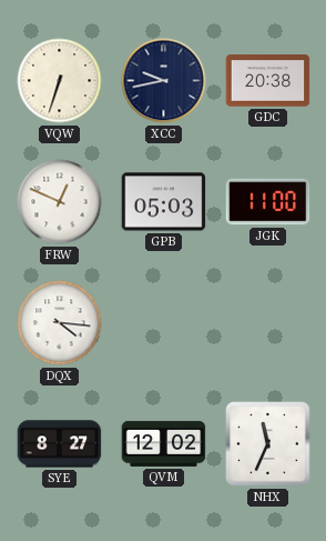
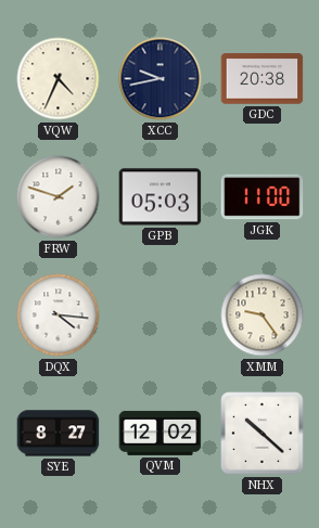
VQW: 6:33 -> 4:34
FRW: 12:49 -> 1:48
XMM: none -> 9:24
NHX: 11:34 -> 10:22
